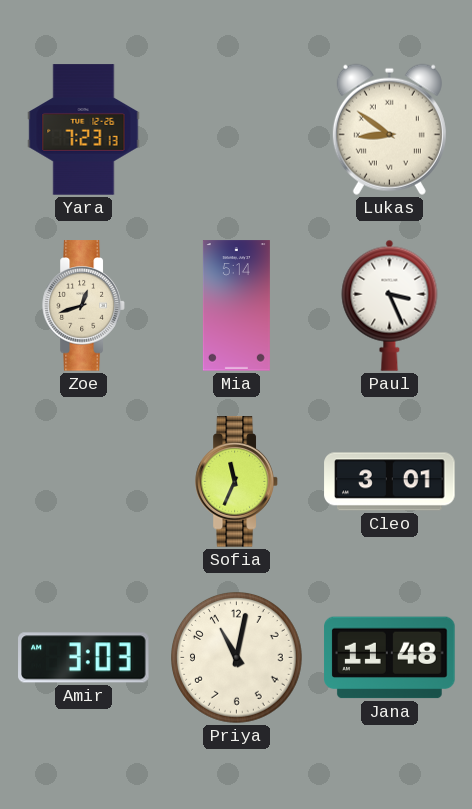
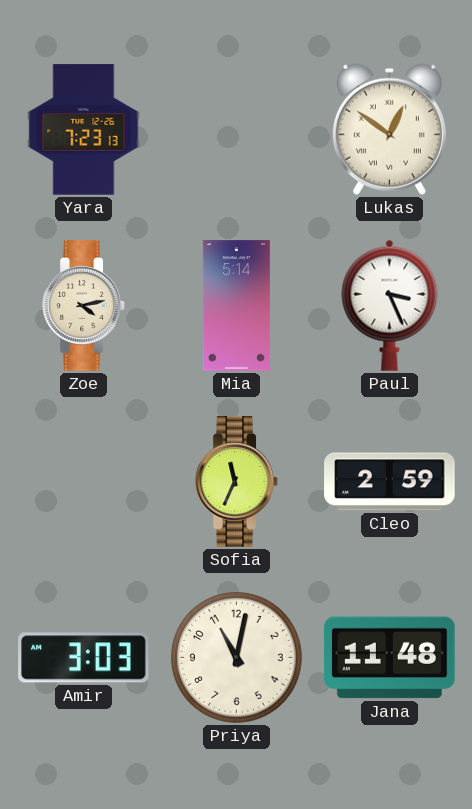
Lukas: 8:51 -> 12:51
Zoe: 12:42 -> 4:13
Cleo: 3:01 -> 2:59
